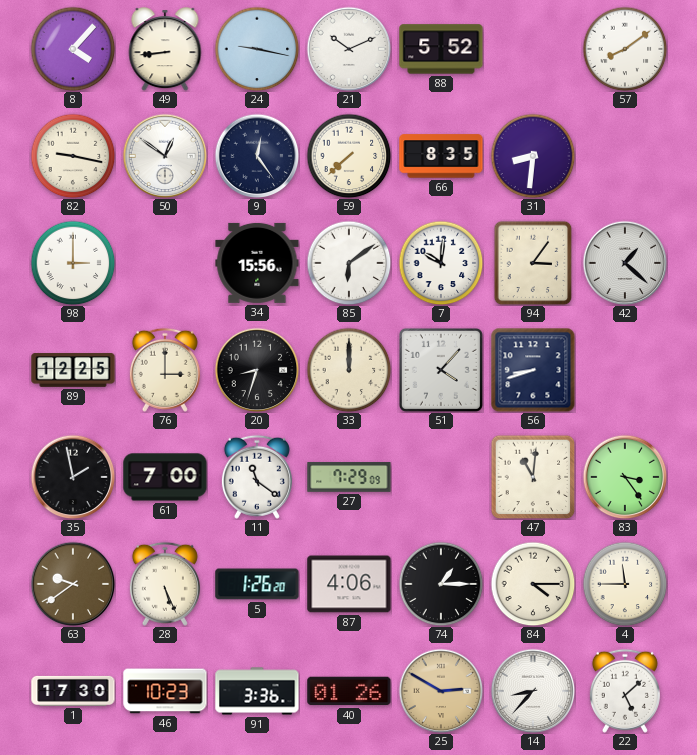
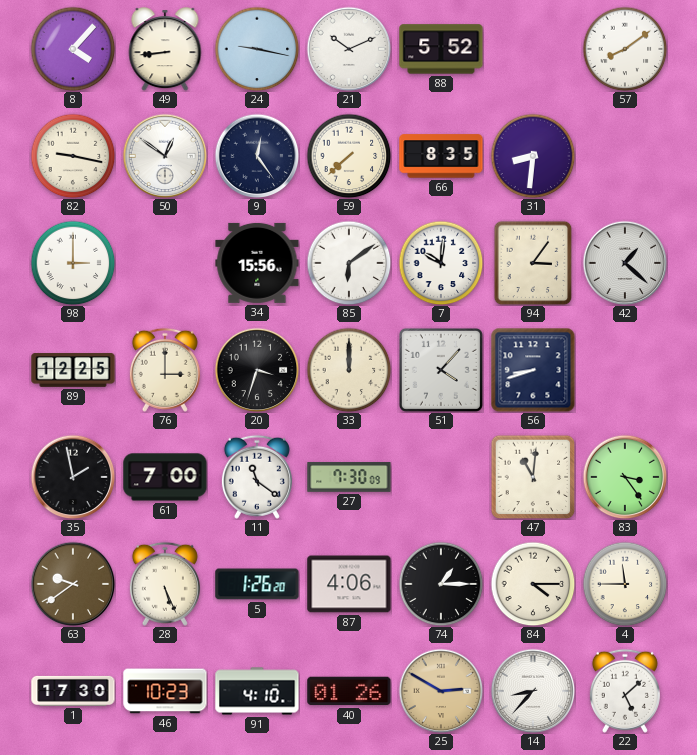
20: 8:33 -> 3:33
27: 7:29 -> 7:30
91: 3:36 -> 4:10
